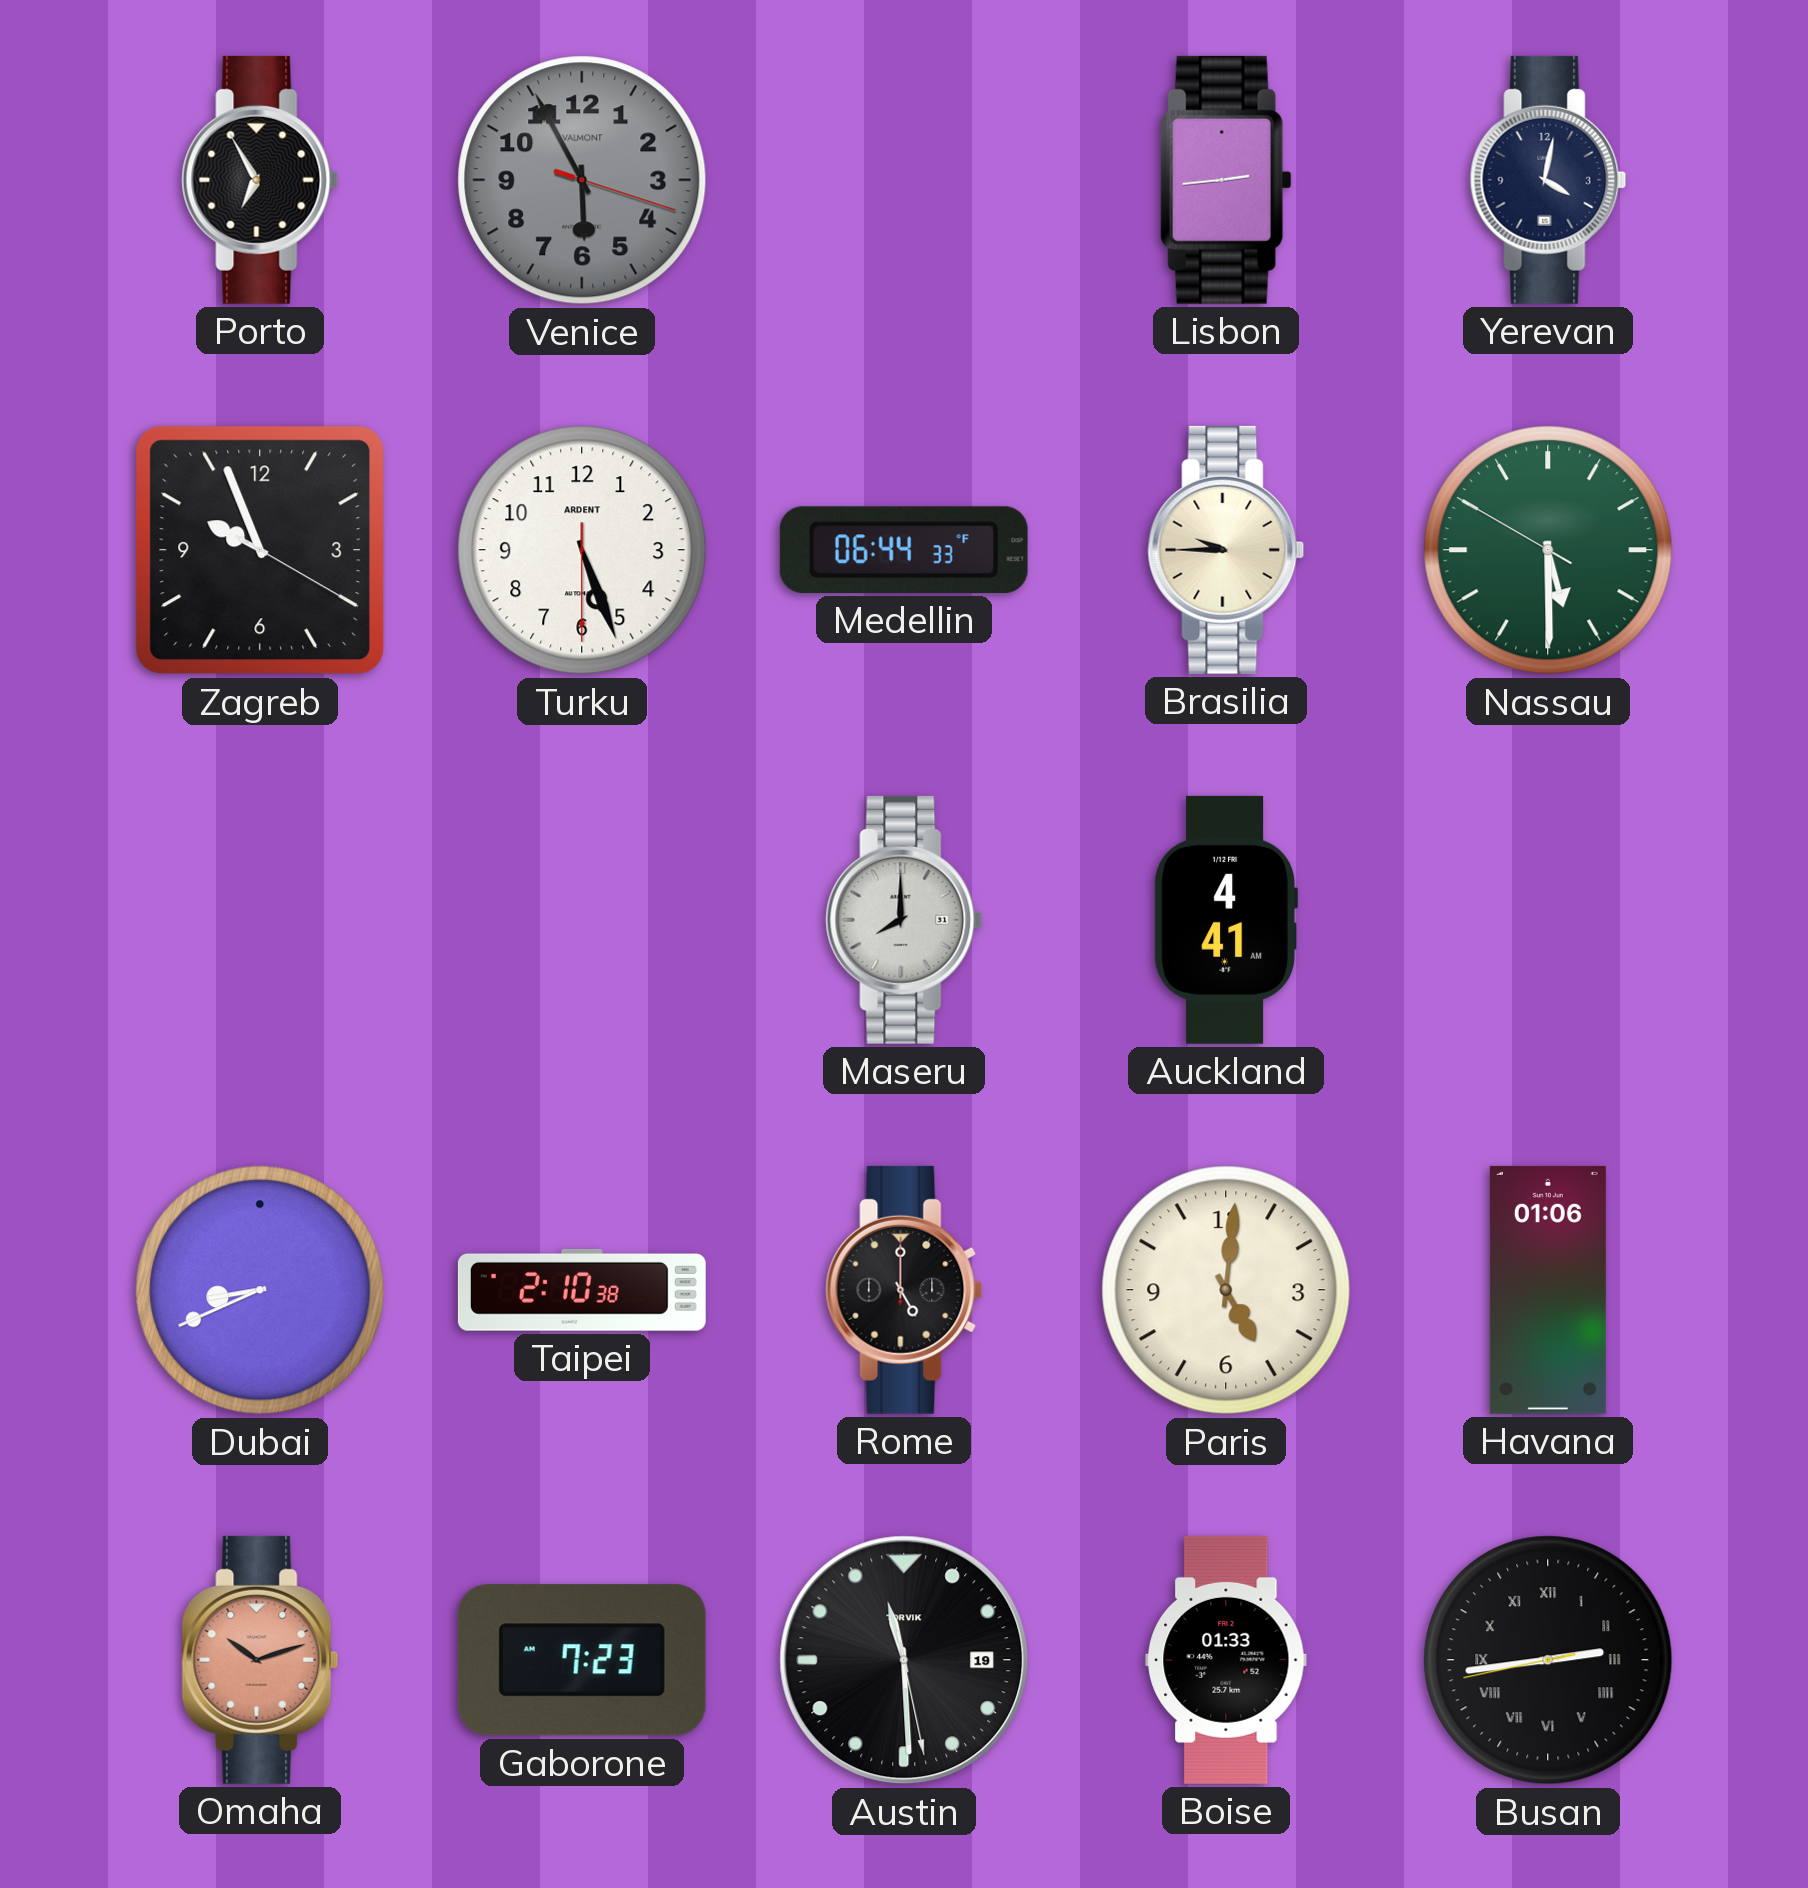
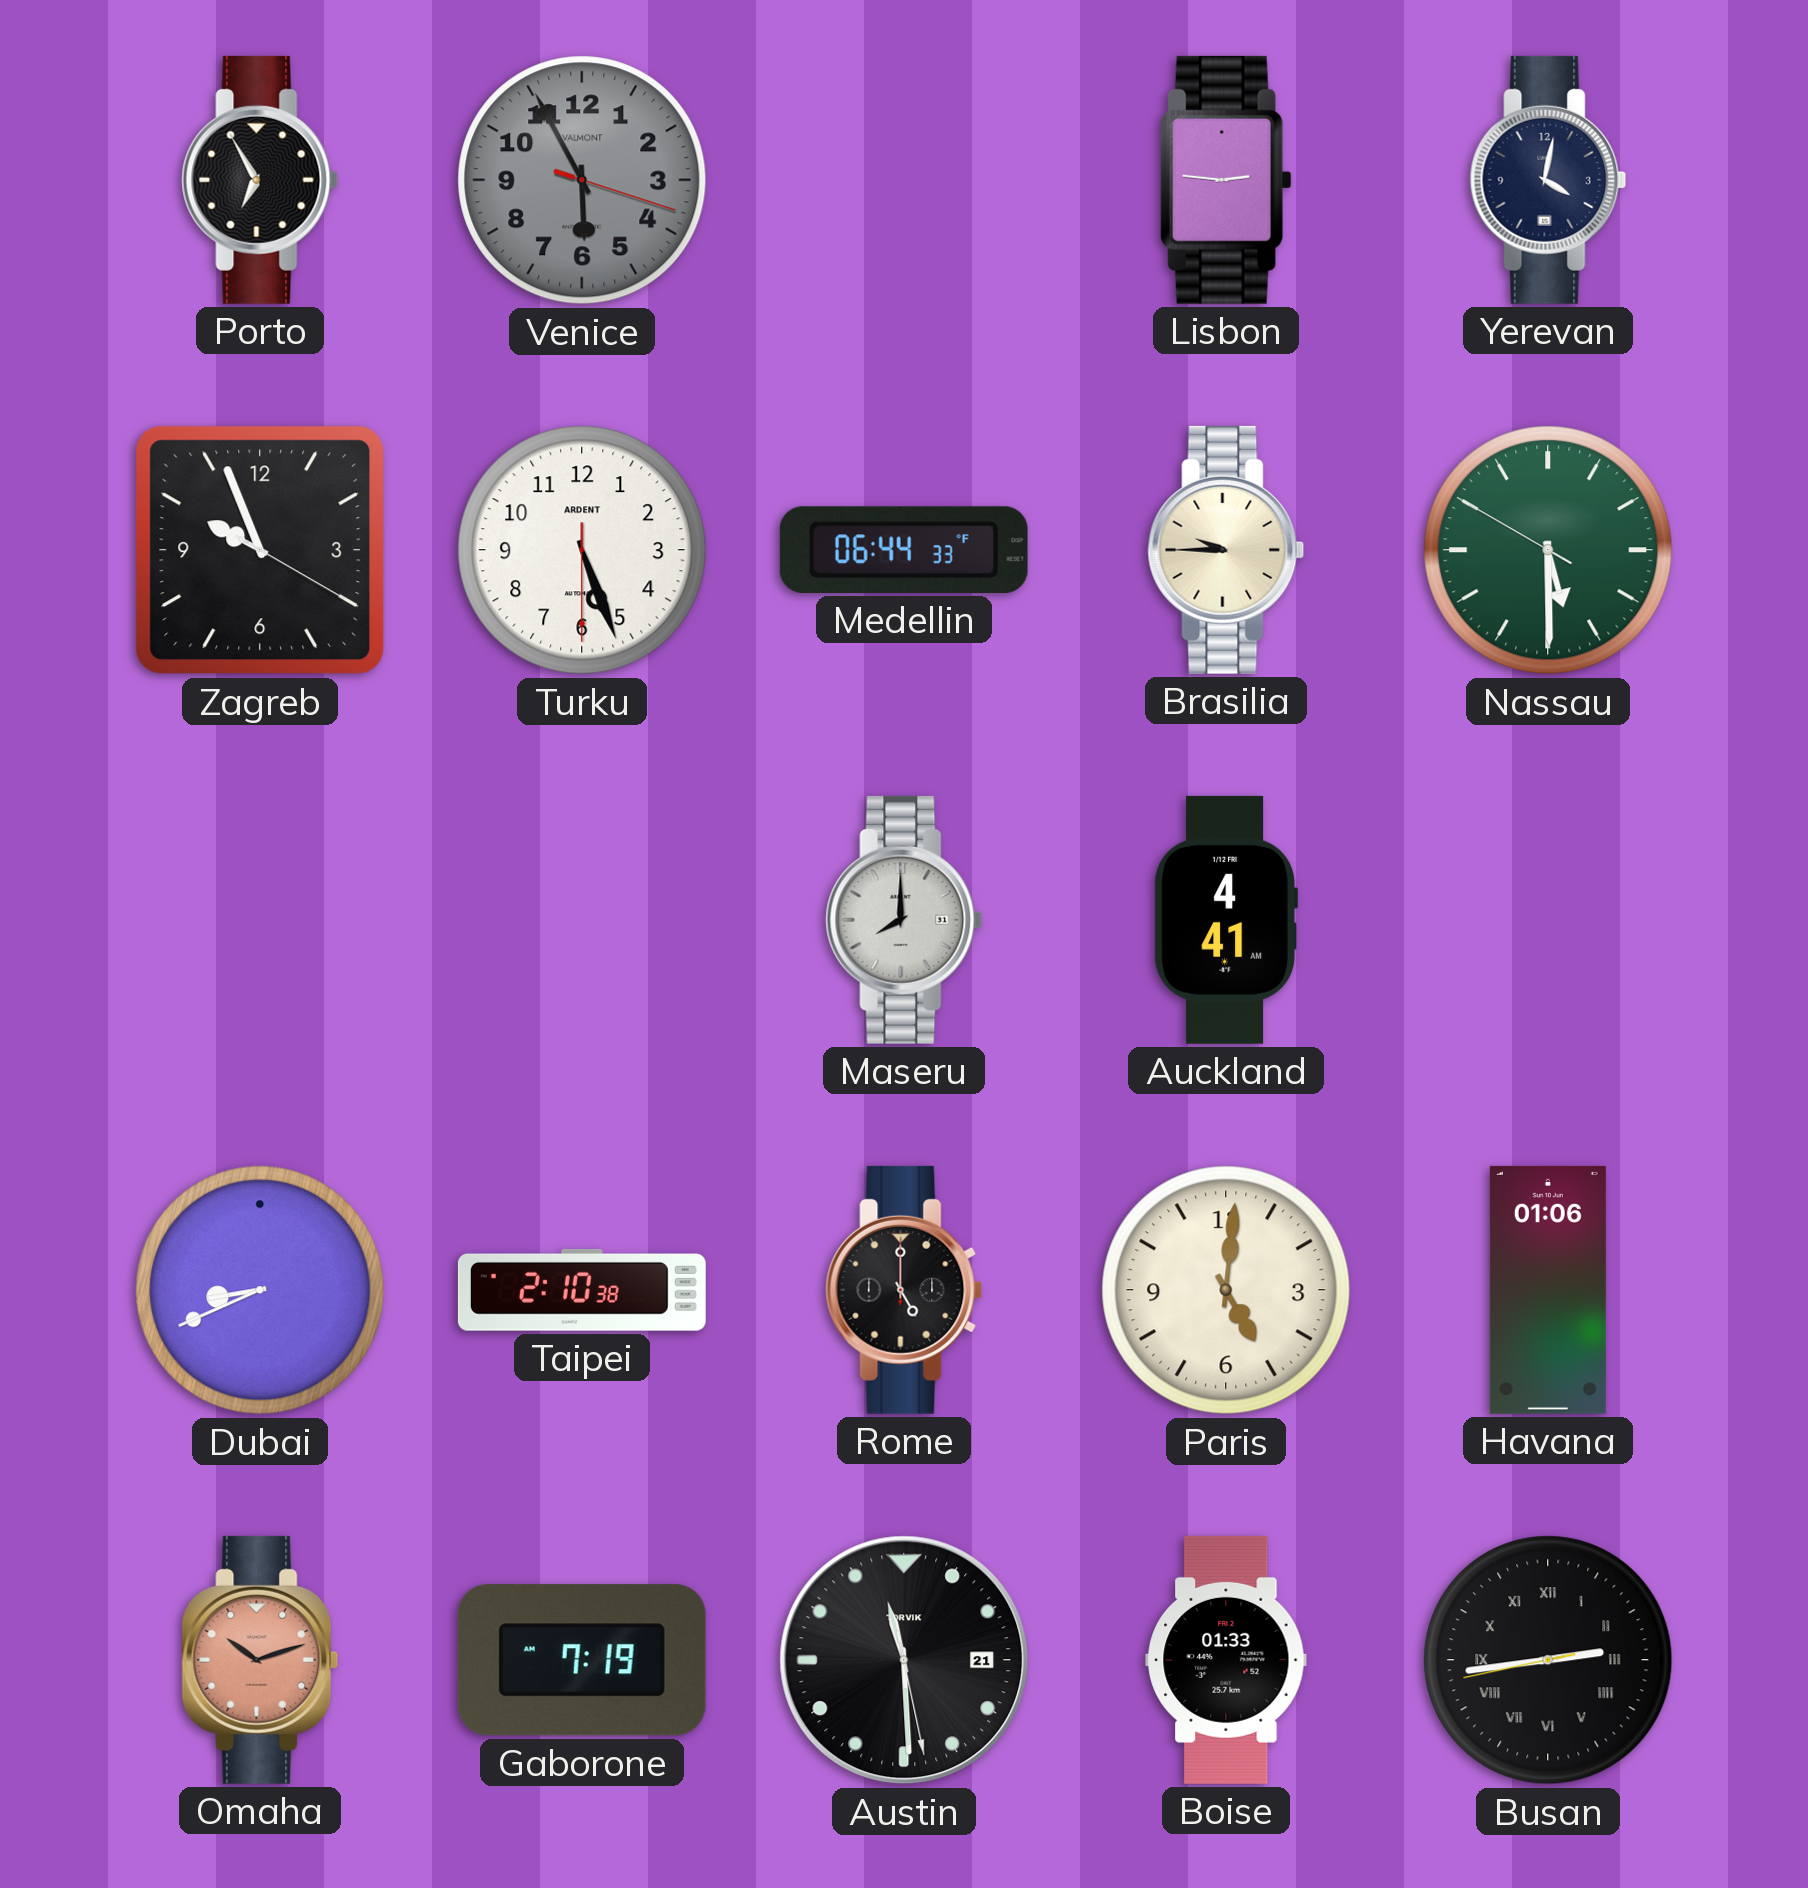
Lisbon: 2:44 -> 2:46
Gaborone: 7:23 -> 7:19
Austin date: 19 -> 21
